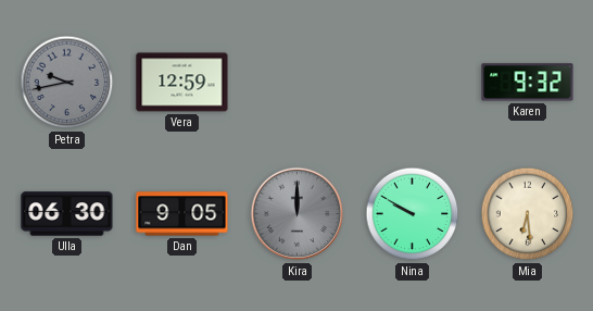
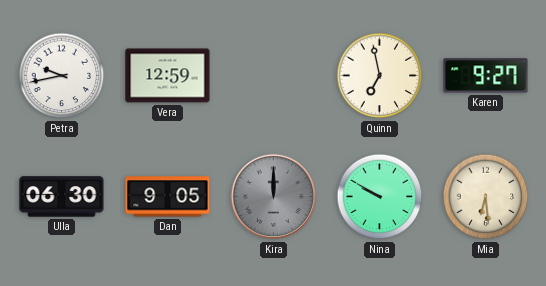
Petra dial: grey -> white
Quinn: none -> 6:58
Karen: 9:32 -> 9:27
